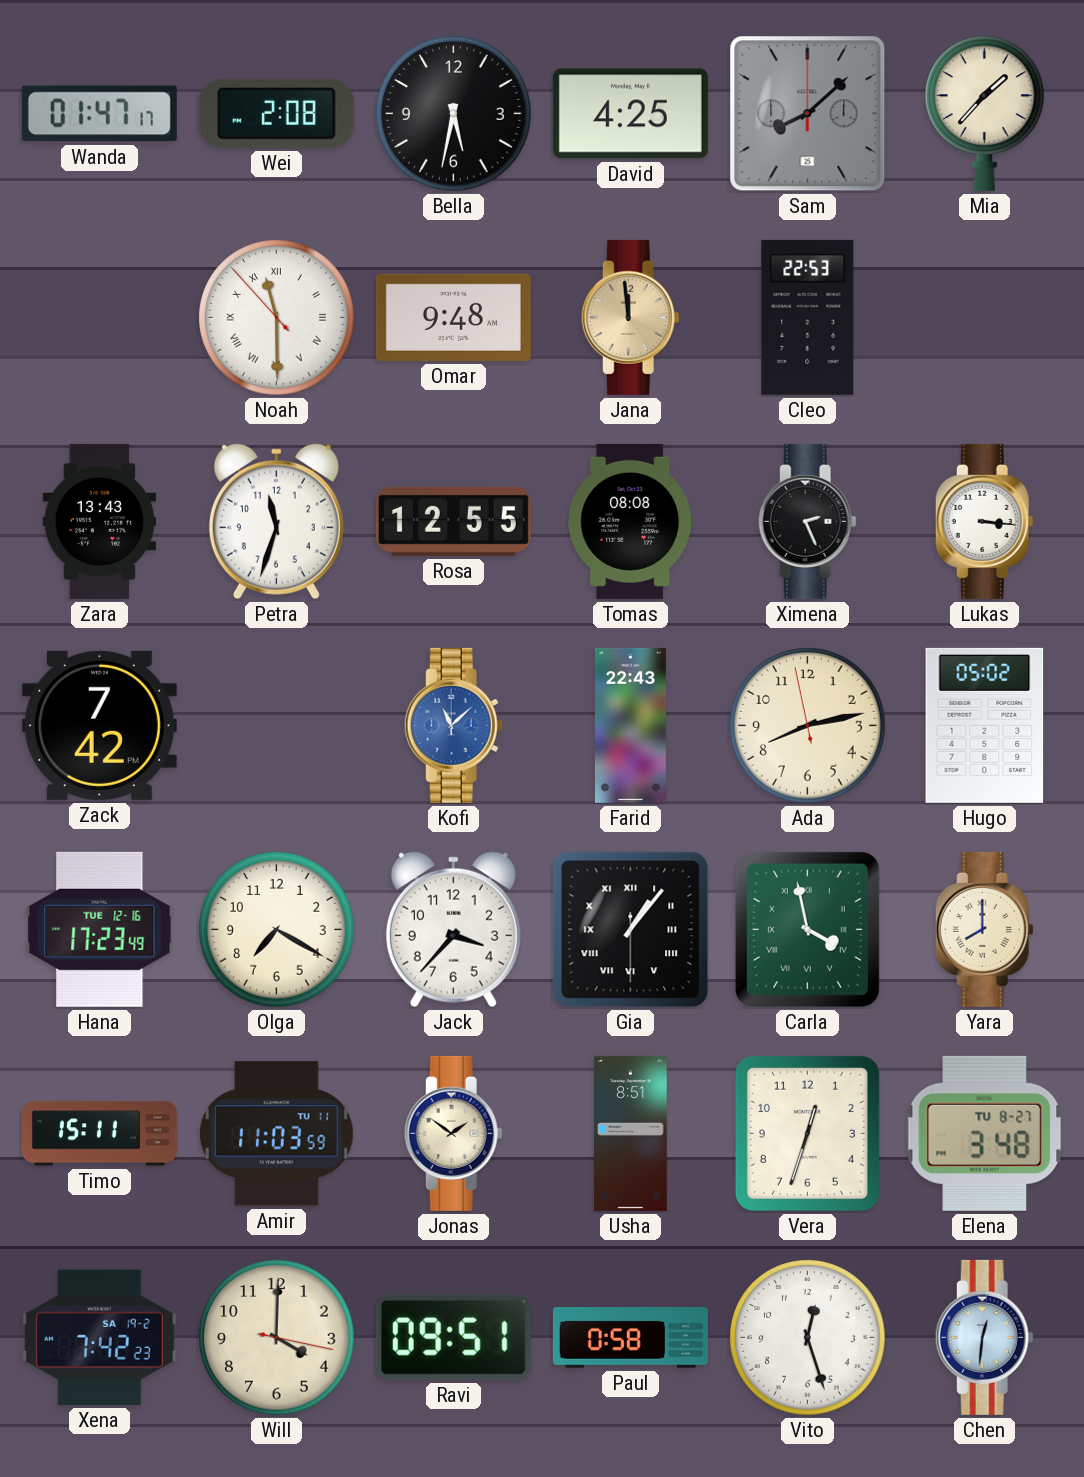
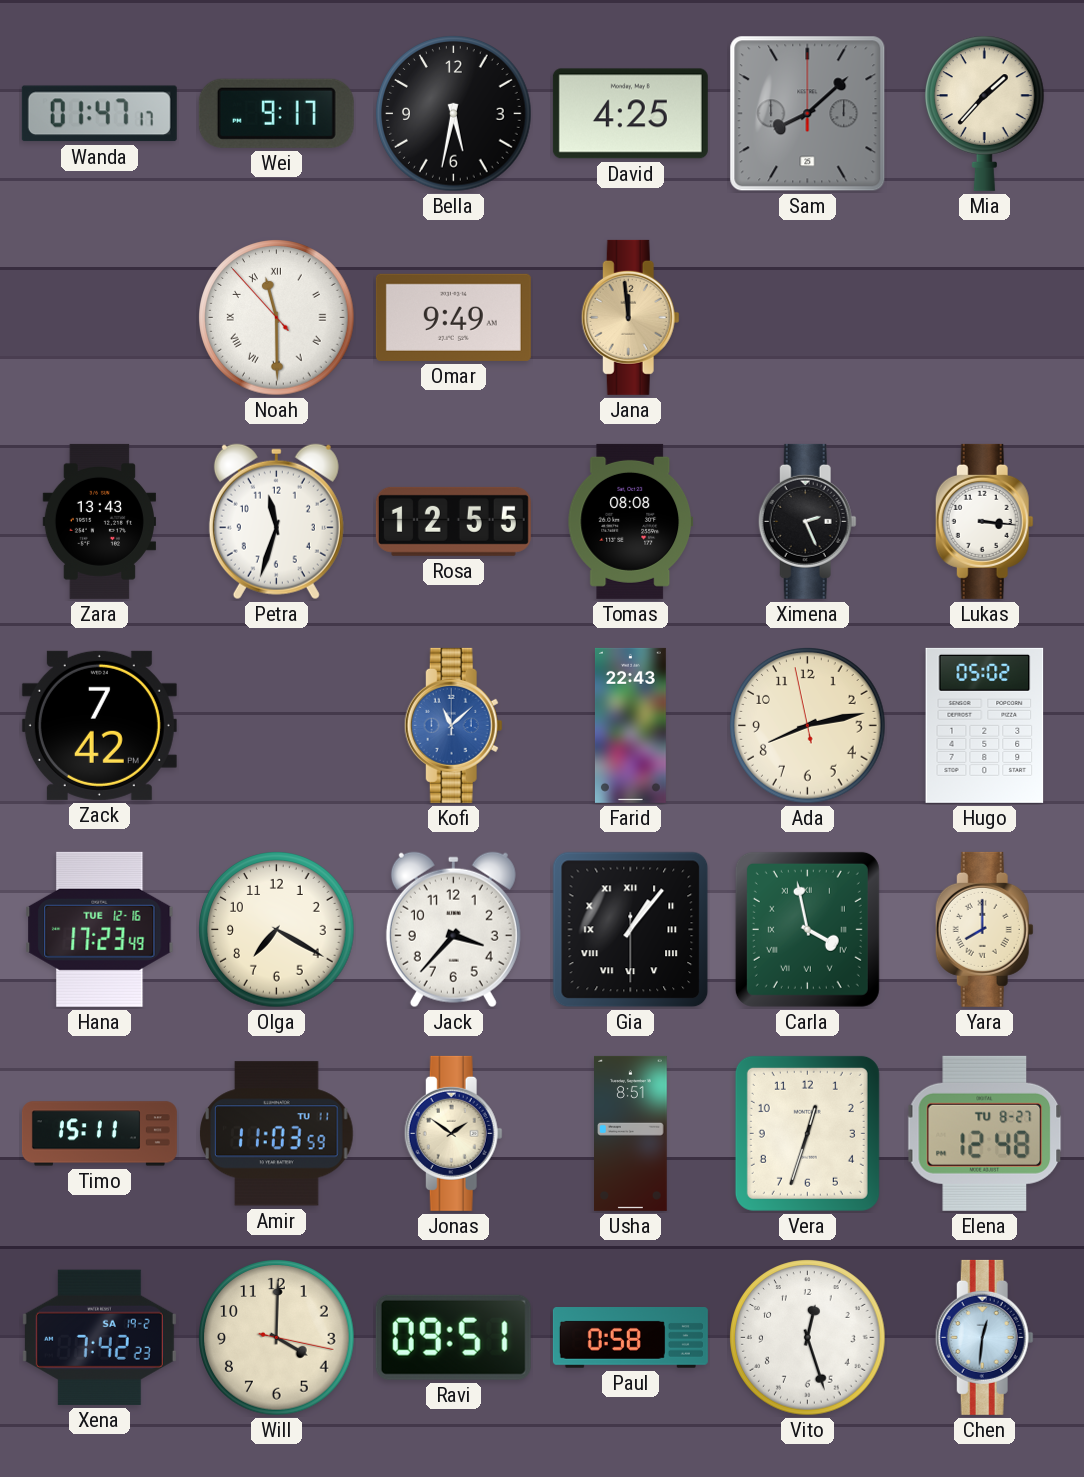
Wei: 2:08 -> 9:17
Omar: 9:48 -> 9:49
Cleo: 22:53 -> none
Elena: 3:48 -> 12:48
